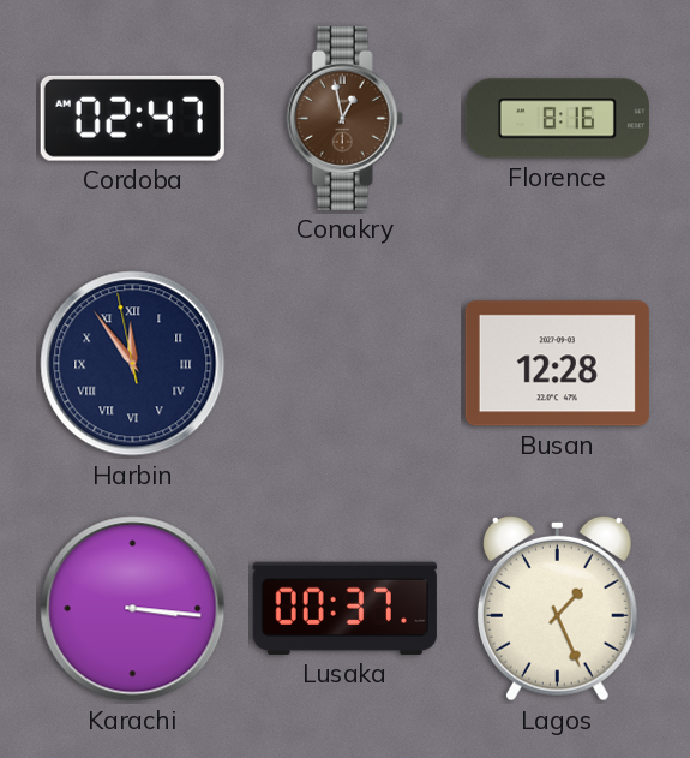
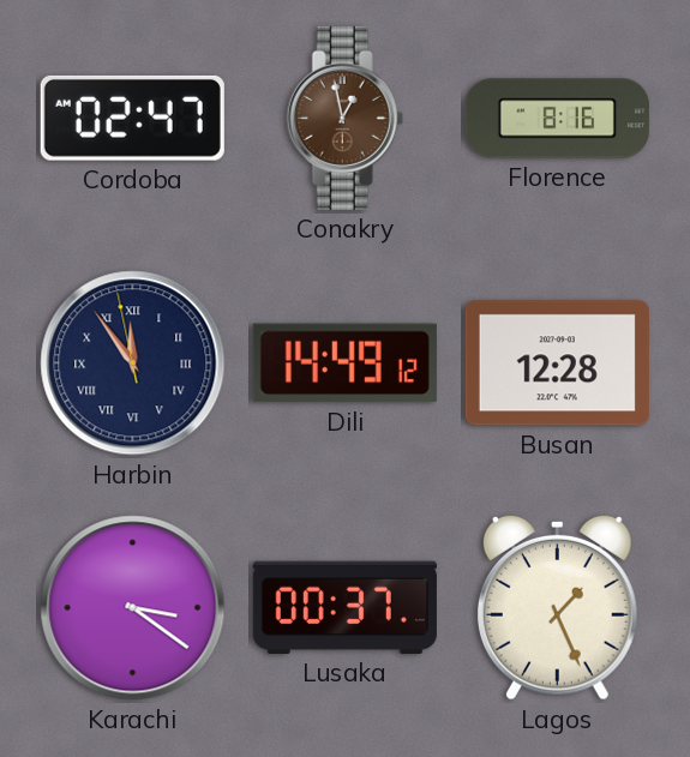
Dili: none -> 14:49
Karachi: 3:16 -> 3:21
